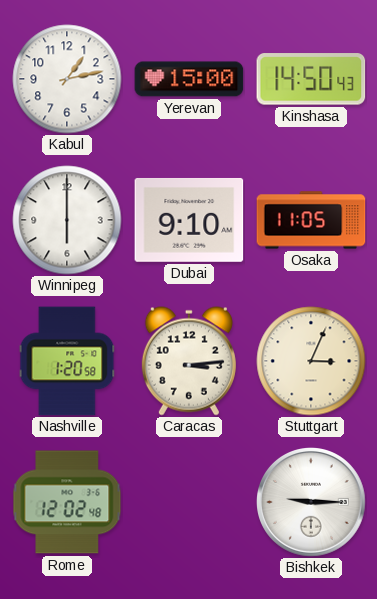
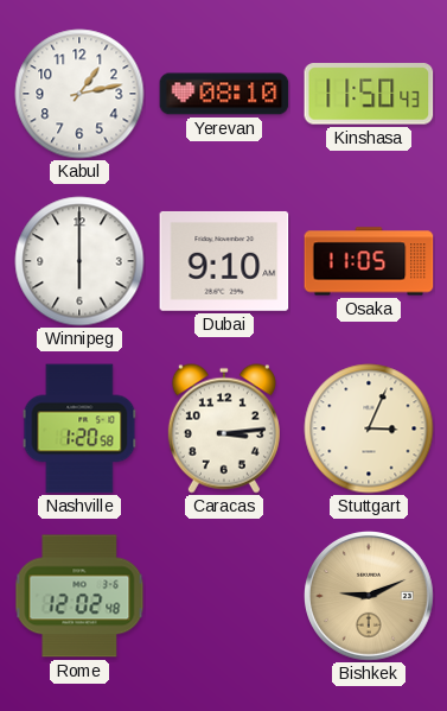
Yerevan: 15:00 -> 08:10
Kinshasa: 14:50 -> 11:50
Bishkek: 9:15 -> 9:11
Bishkek dial: white -> champagne
